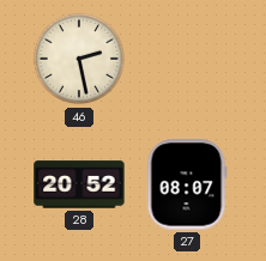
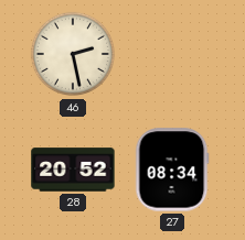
27: 08:07 -> 08:34
